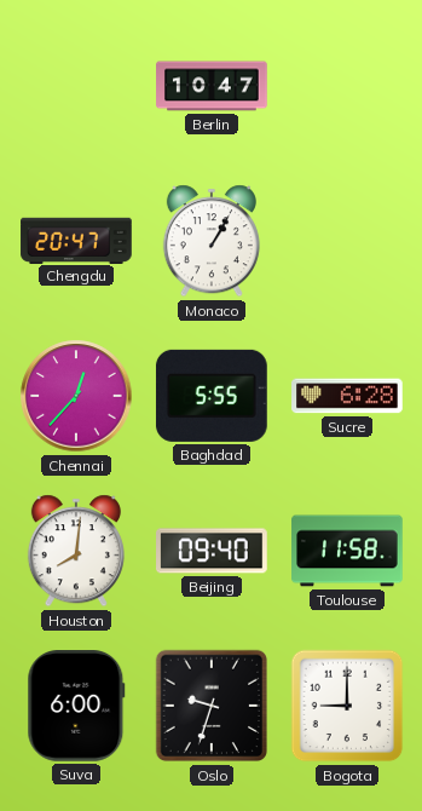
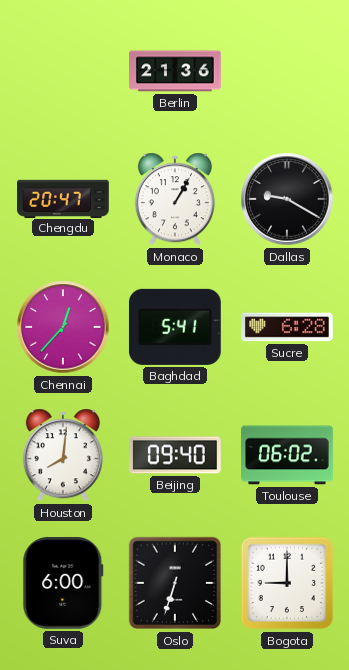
Berlin: 10:47 -> 21:36
Dallas: none -> 9:20
Baghdad: 5:55 -> 5:41
Toulouse: 11:58 -> 06:02
Oslo: 9:33 -> 6:33
